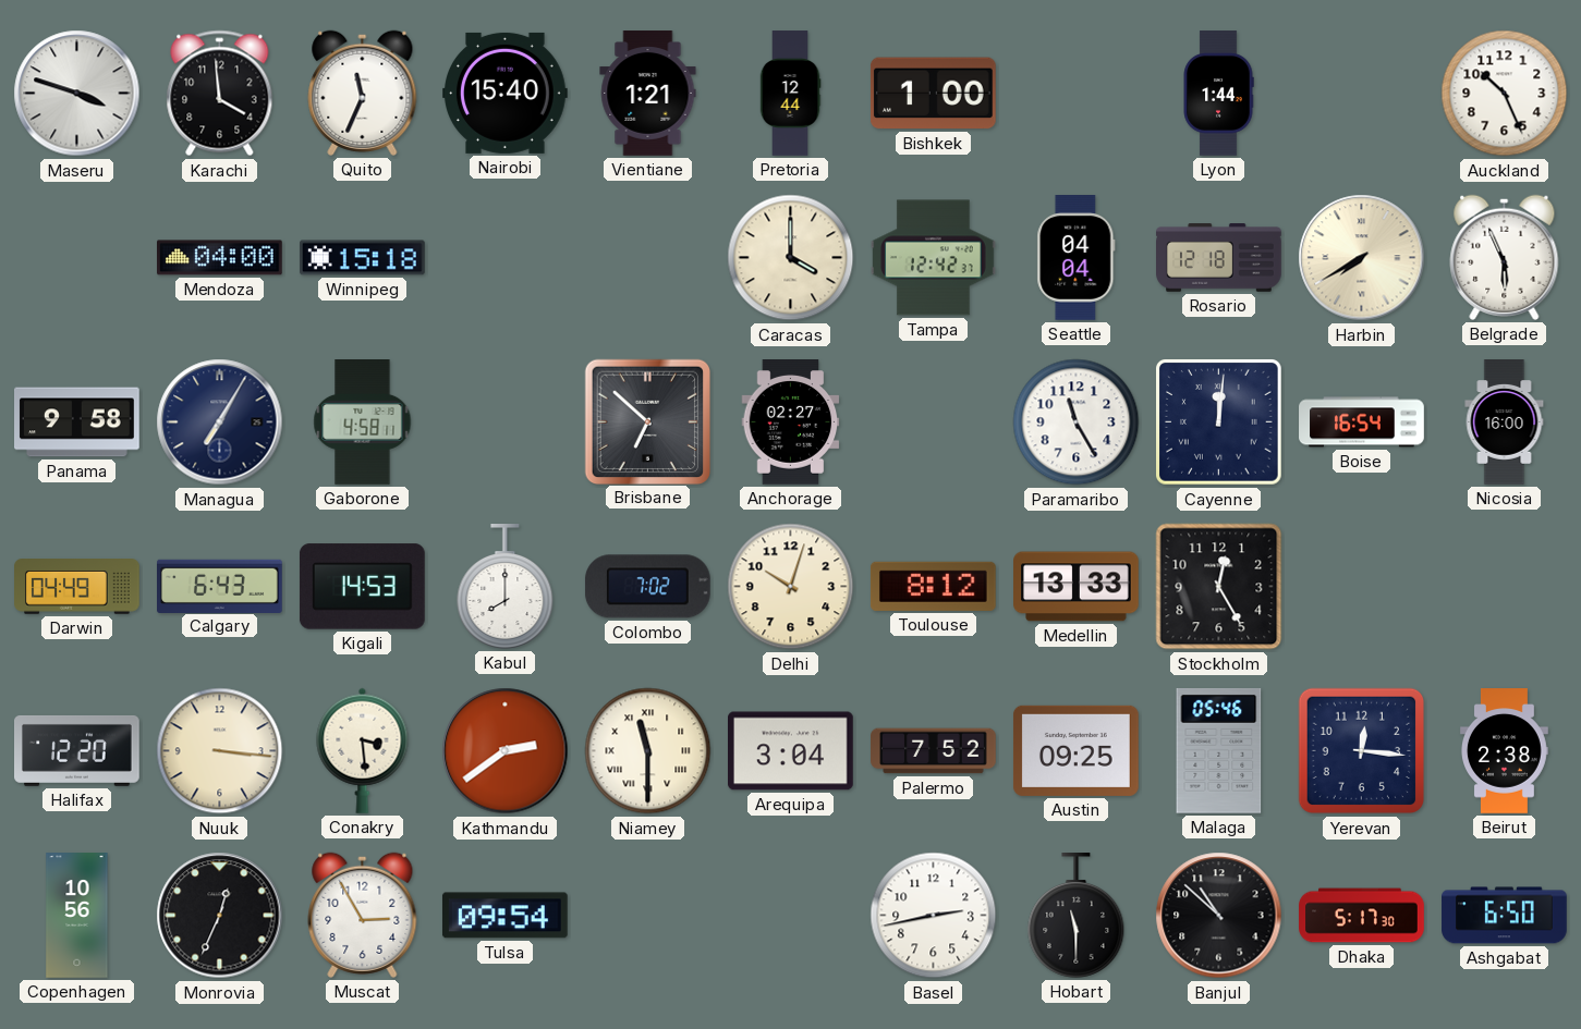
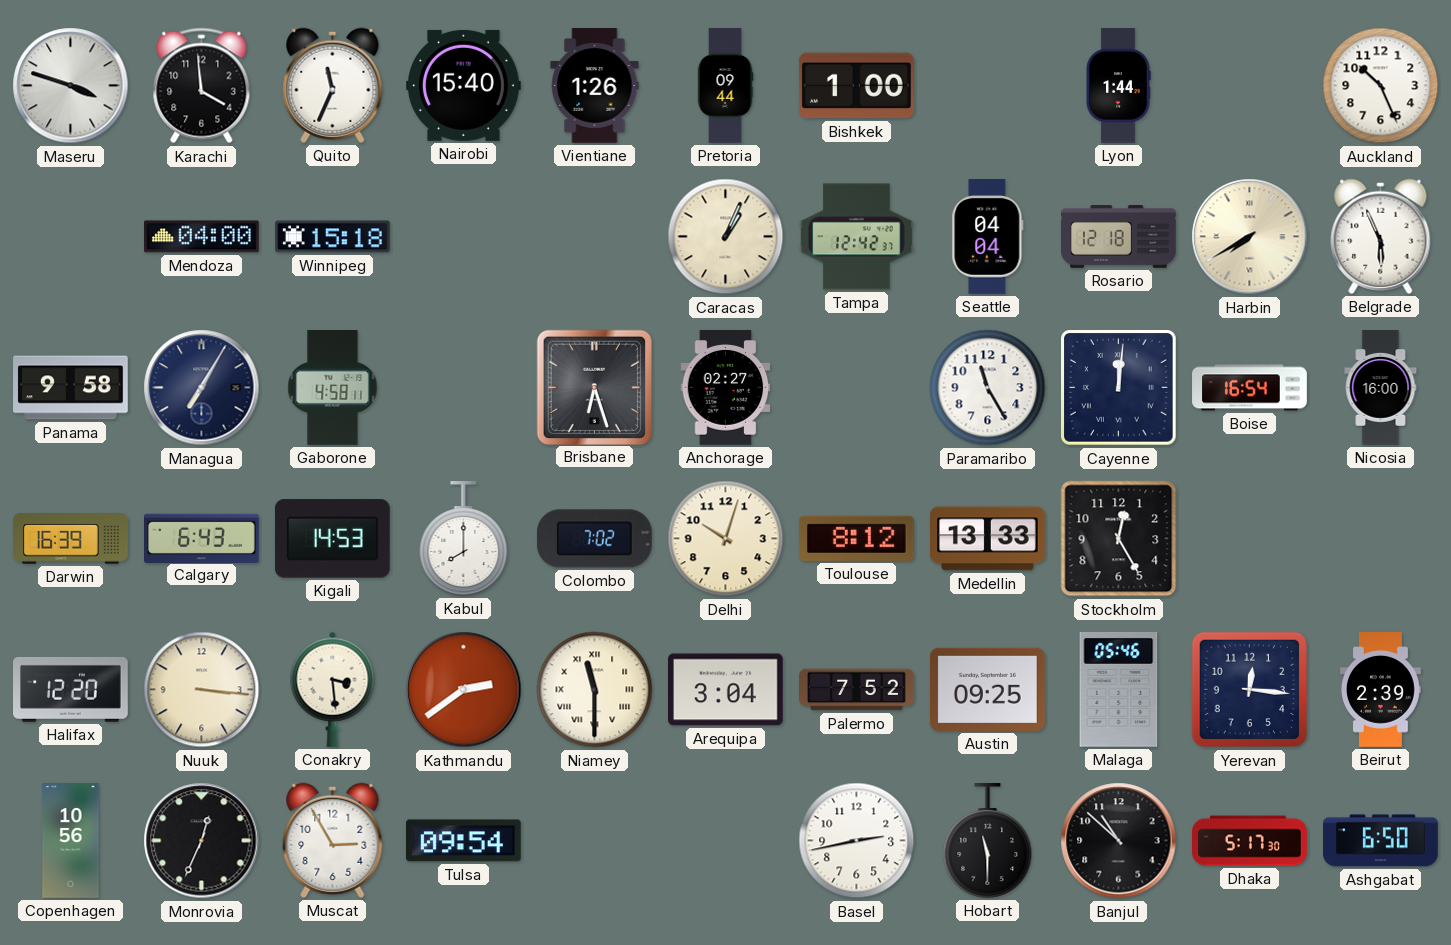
Vientiane: 1:21 -> 1:26
Pretoria: 12:44 -> 09:44
Caracas: 4:00 -> 1:04
Brisbane: 6:52 -> 6:27
Darwin: 04:49 -> 16:39
Beirut: 2:38 -> 2:39
